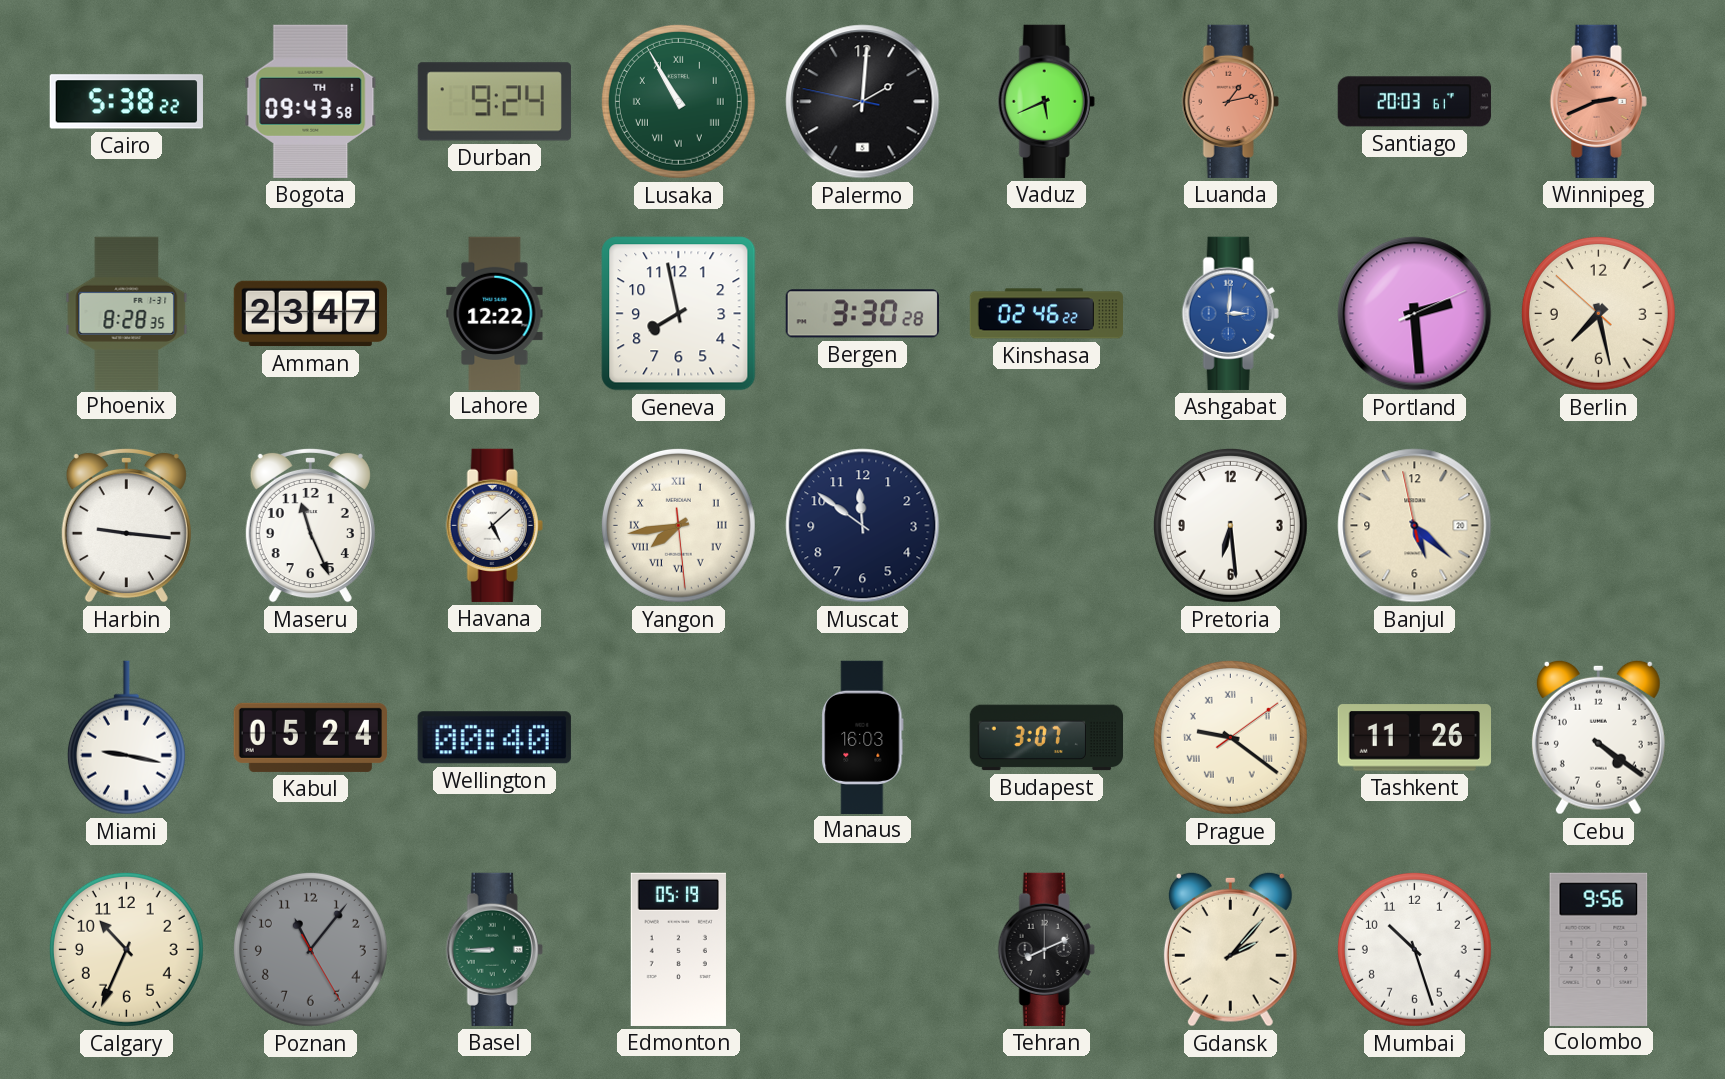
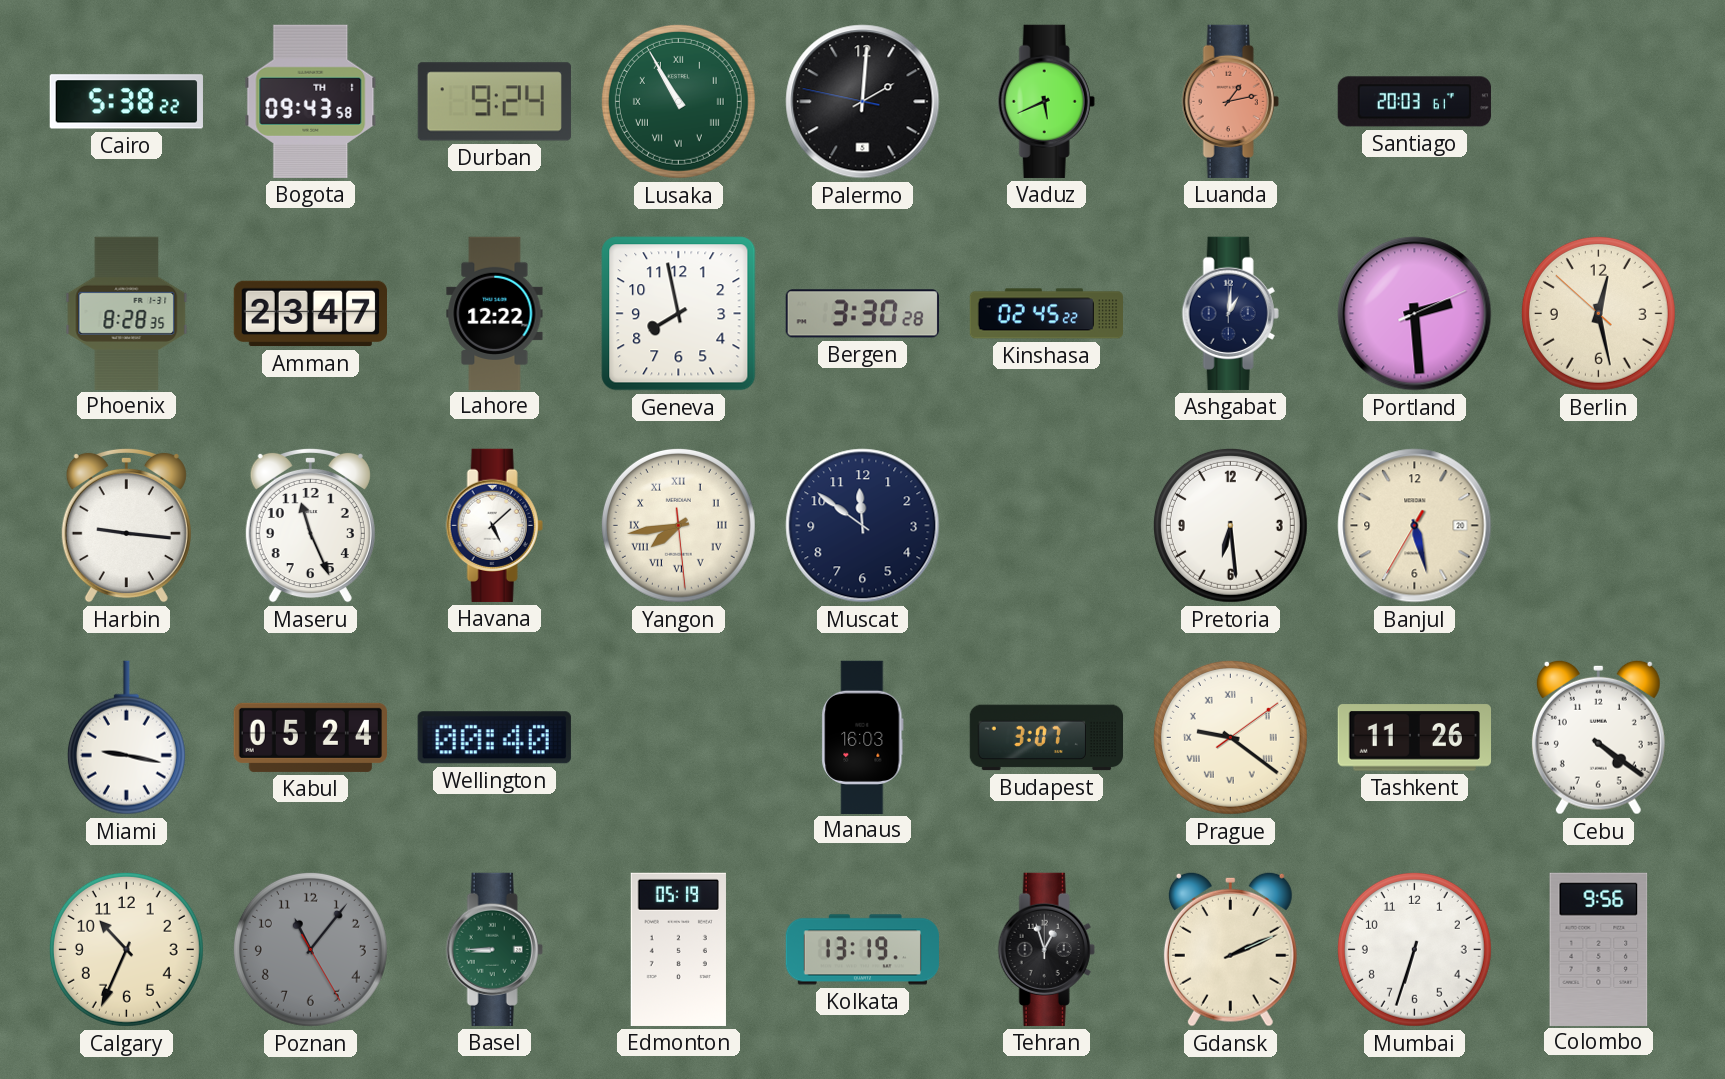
Winnipeg: 2:41 -> none
Kinshasa: 02:46 -> 02:45
Ashgabat: 3:01 -> 1:01
Ashgabat dial: blue -> navy
Berlin: 7:27 -> 12:27
Banjul: 5:21 -> 5:27
Kolkata: none -> 13:19
Tehran: 8:11 -> 12:57
Gdansk: 2:07 -> 2:11
Mumbai: 10:27 -> 6:33
